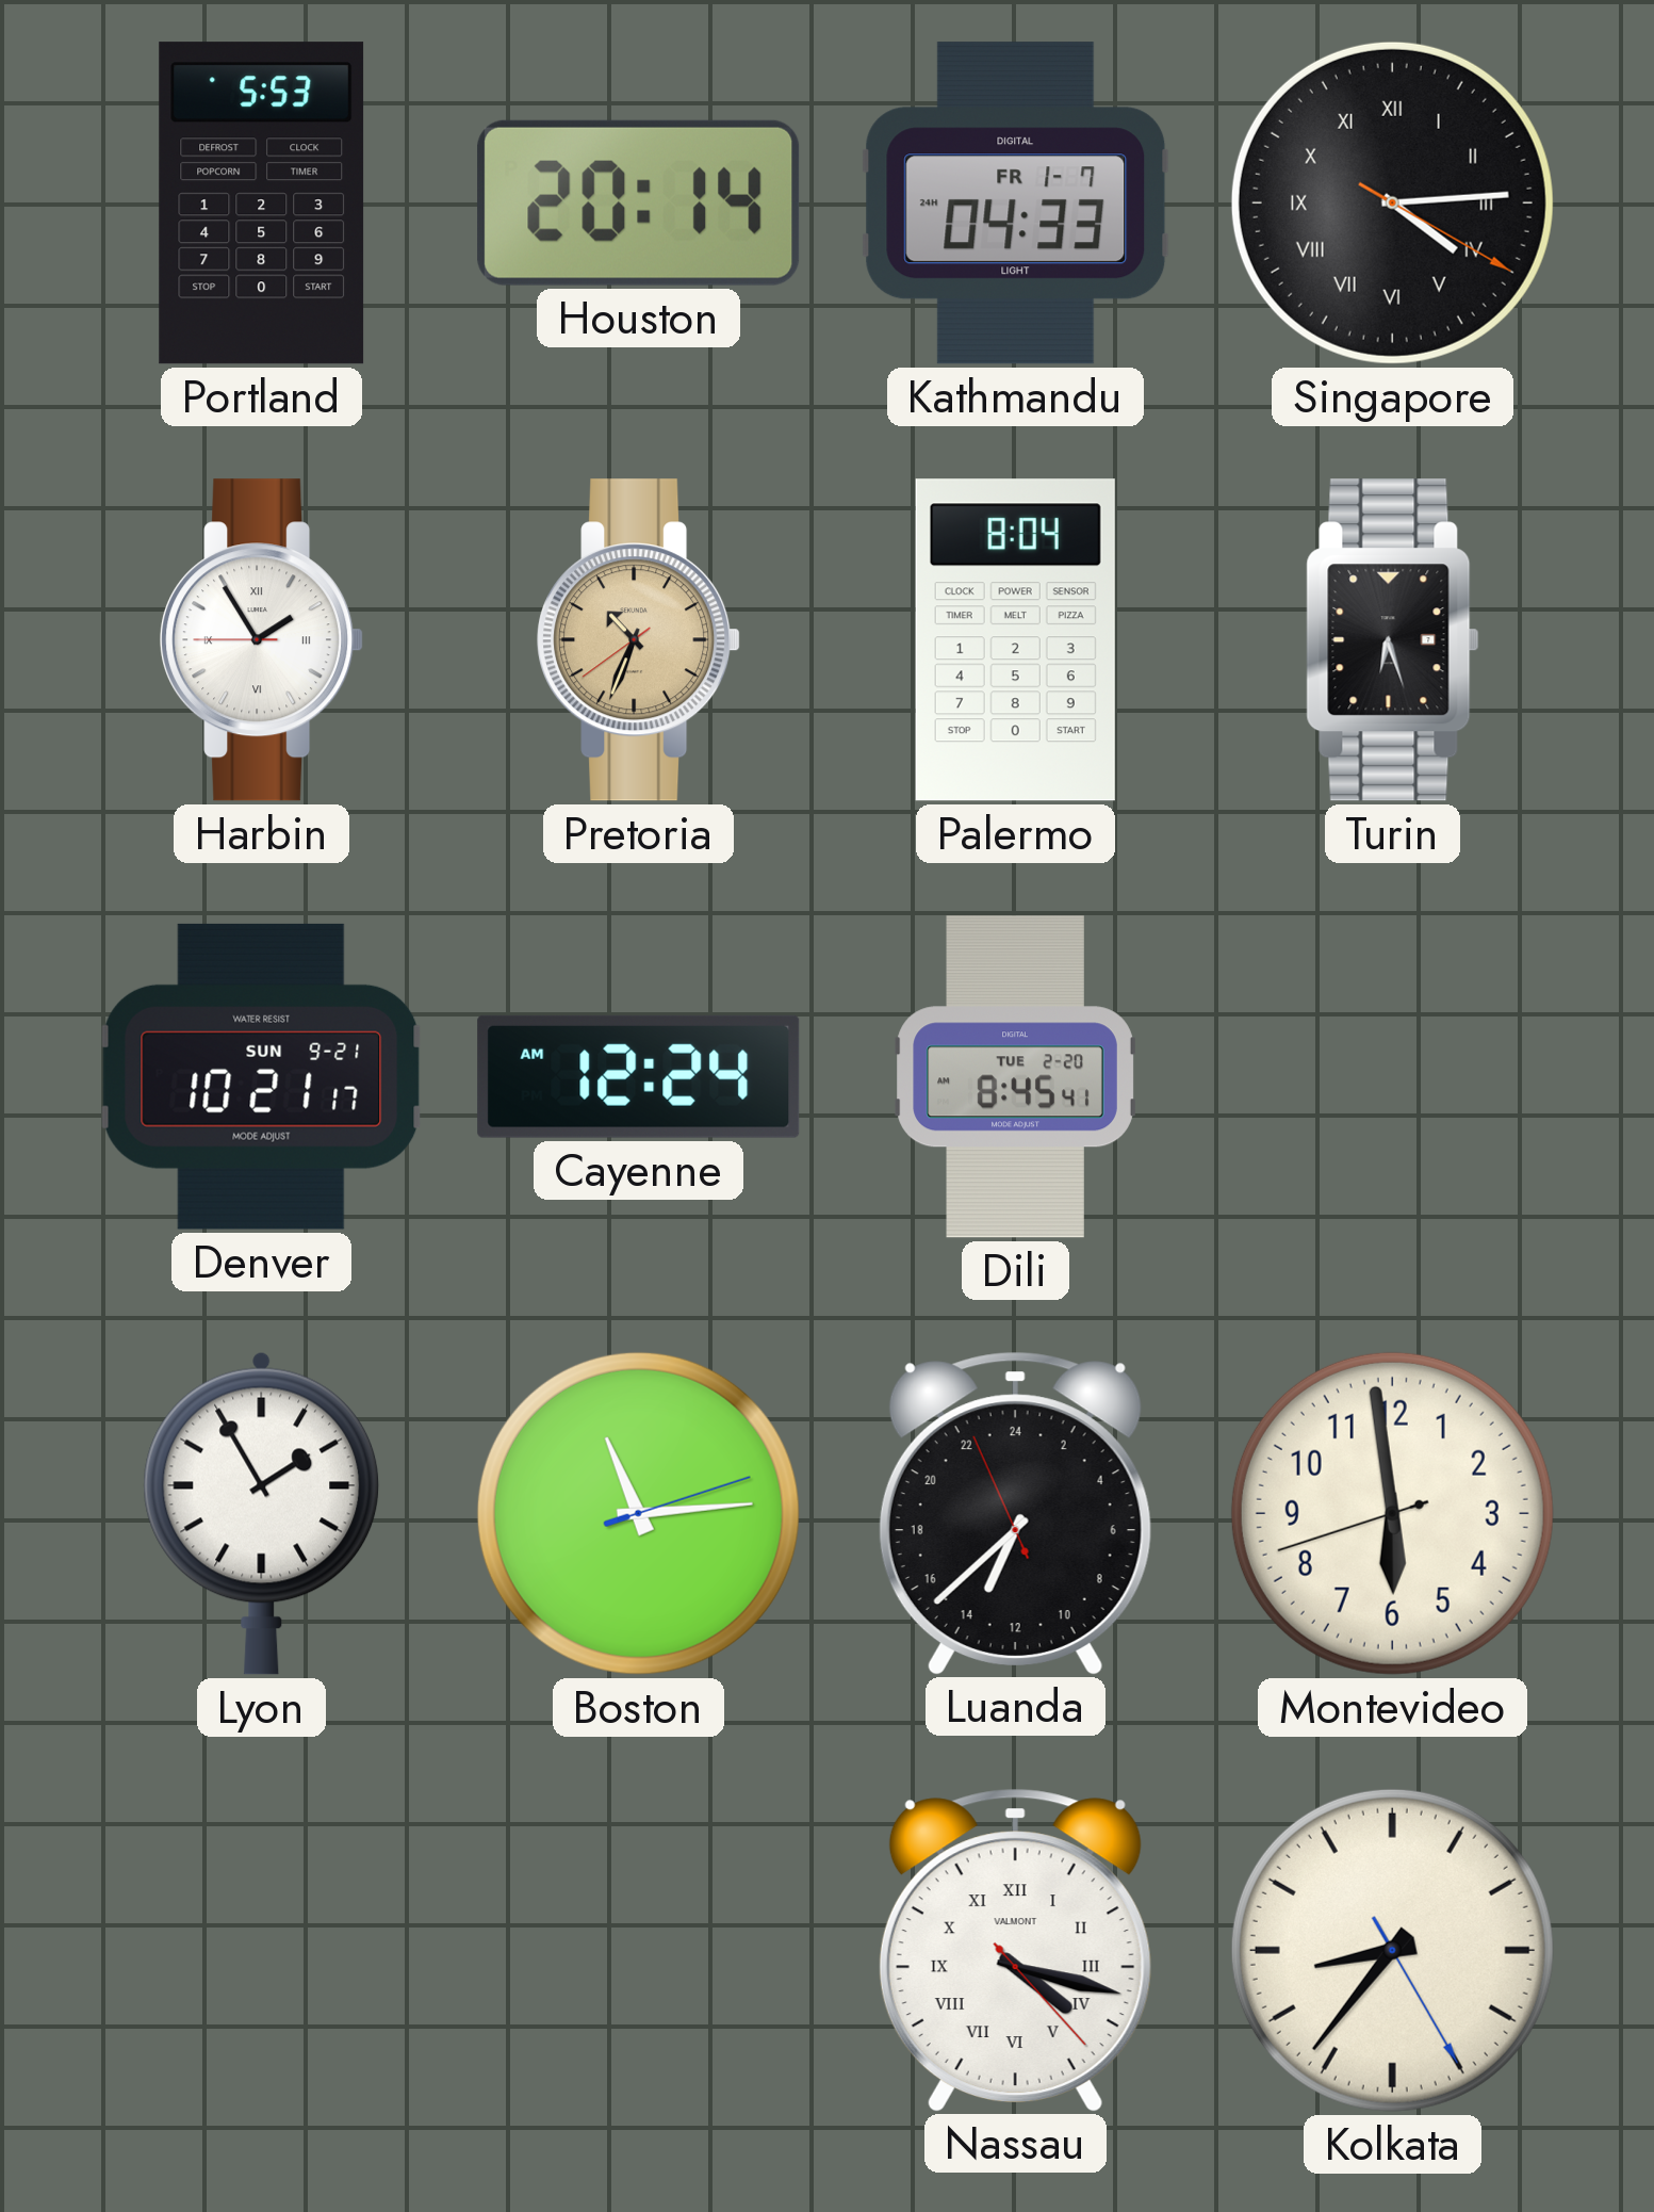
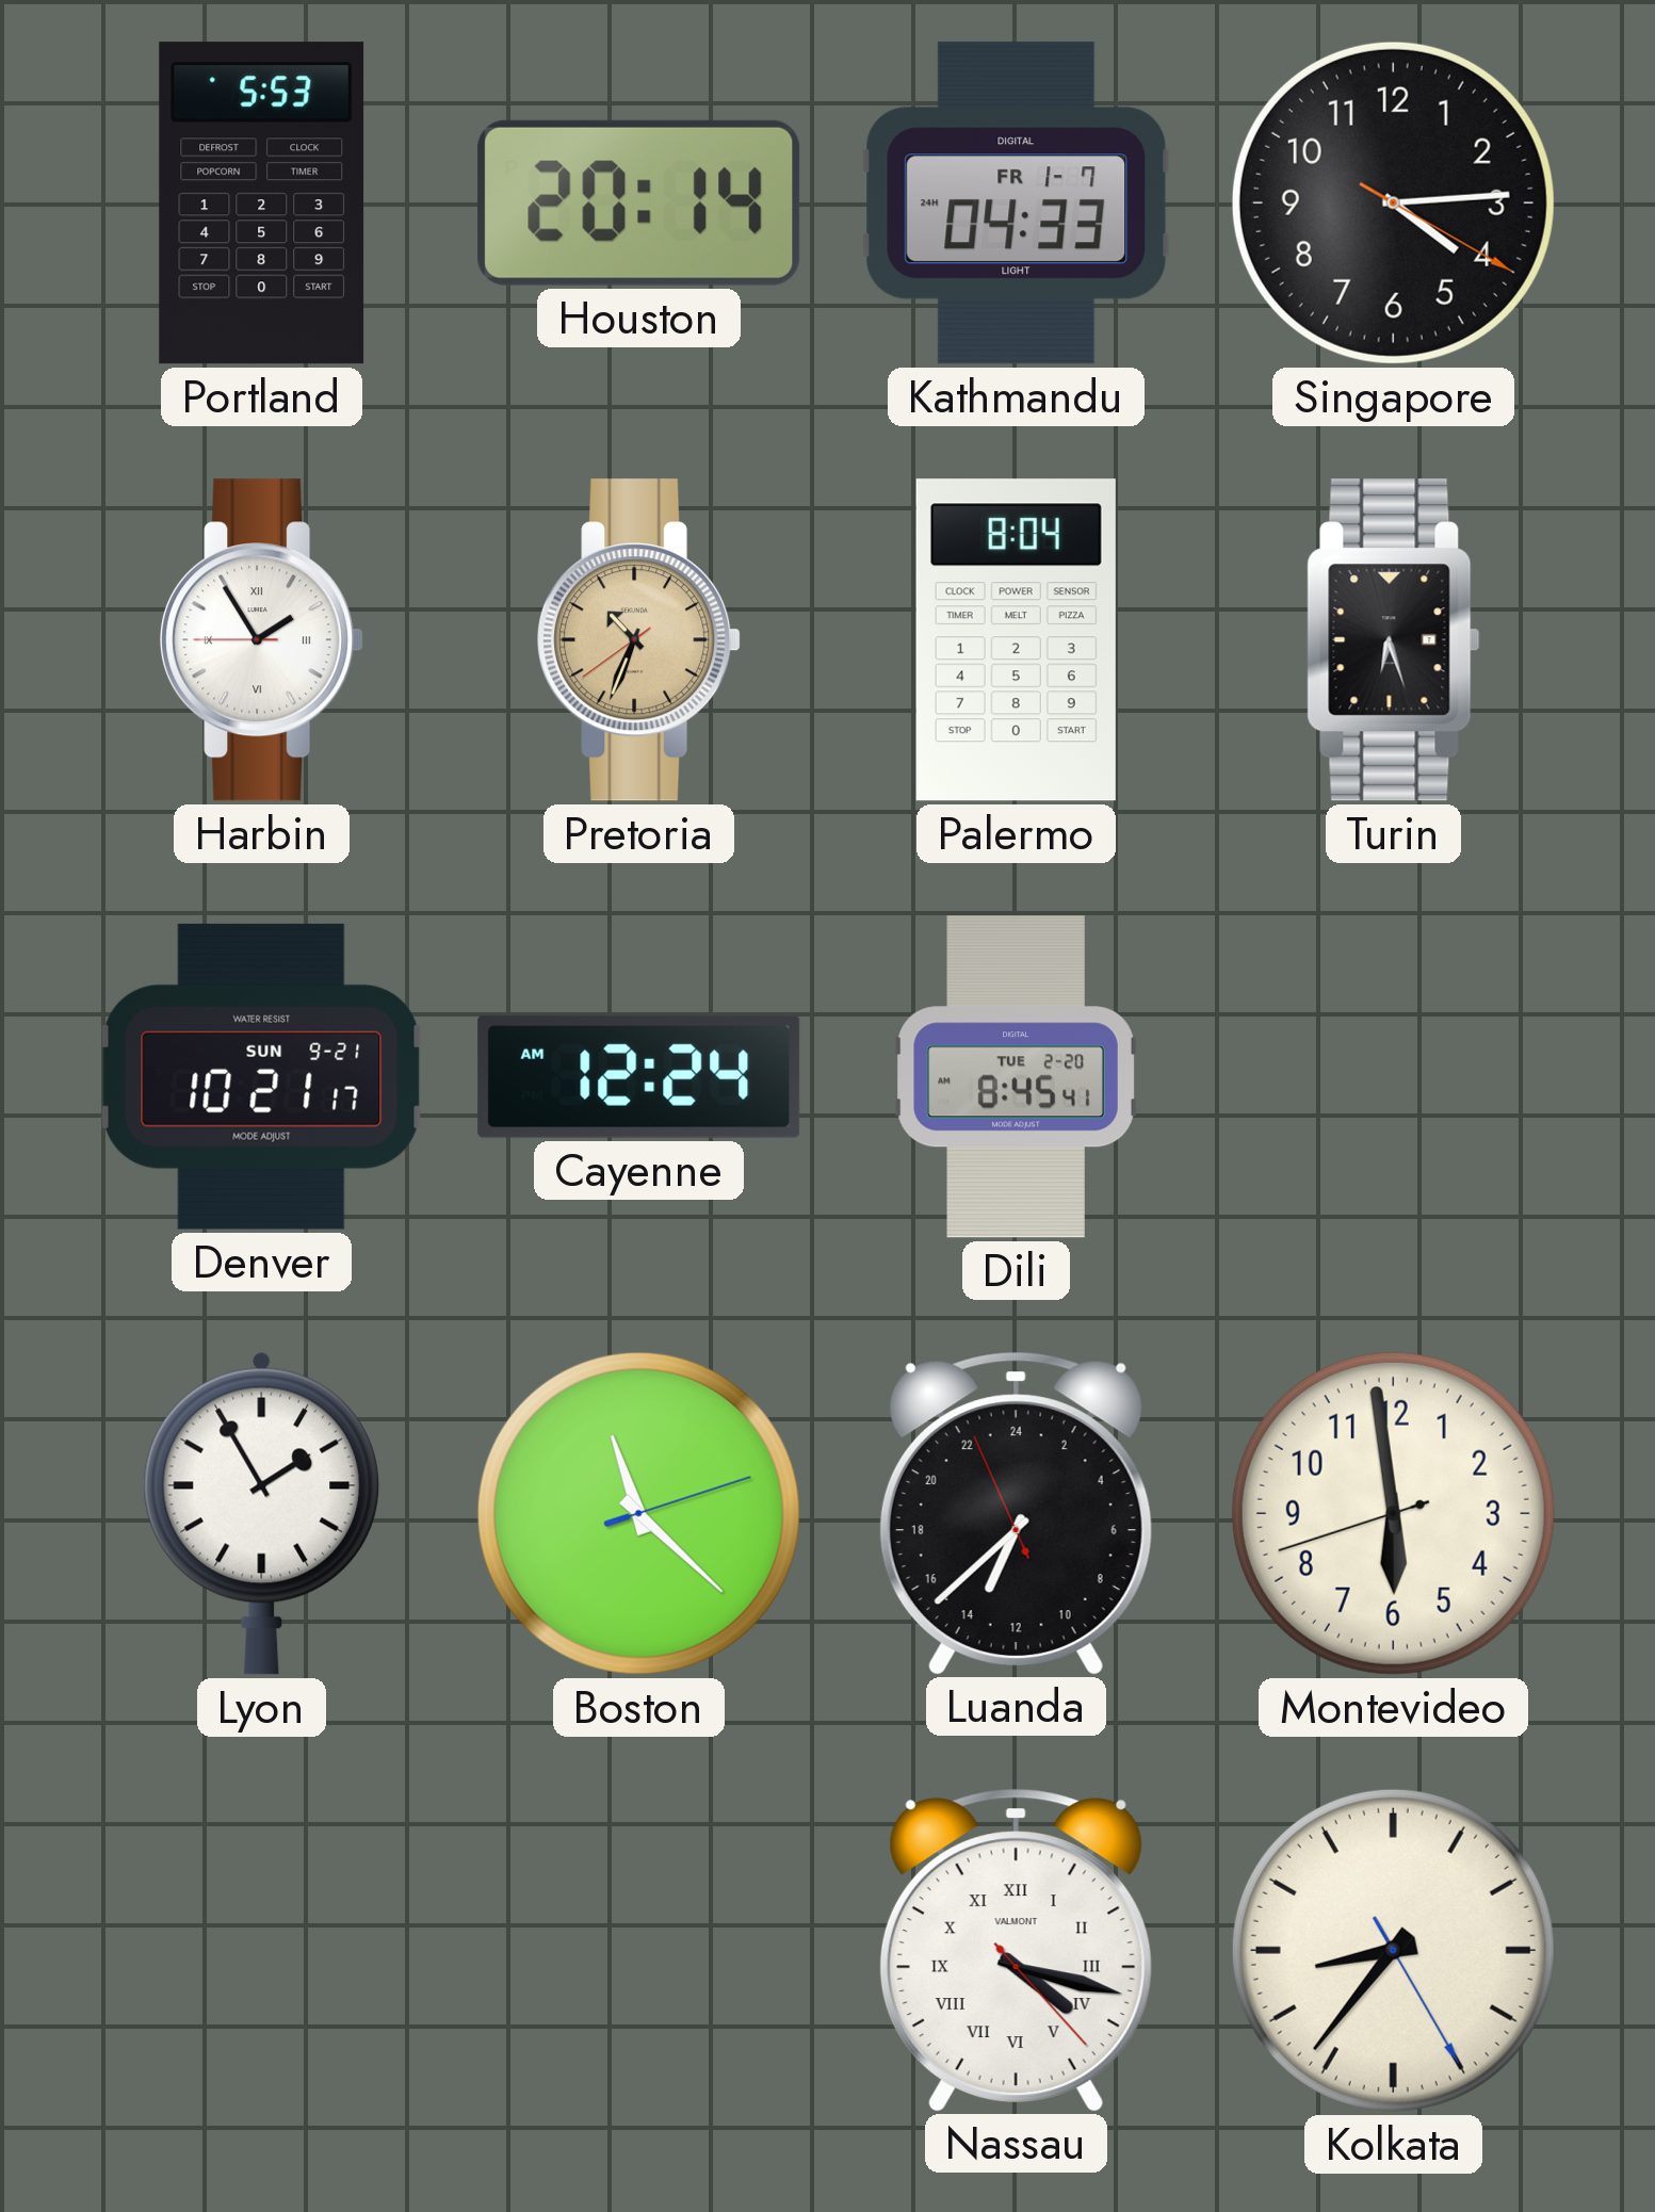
Singapore numerals: Roman -> Arabic
Boston: 11:14 -> 11:22
